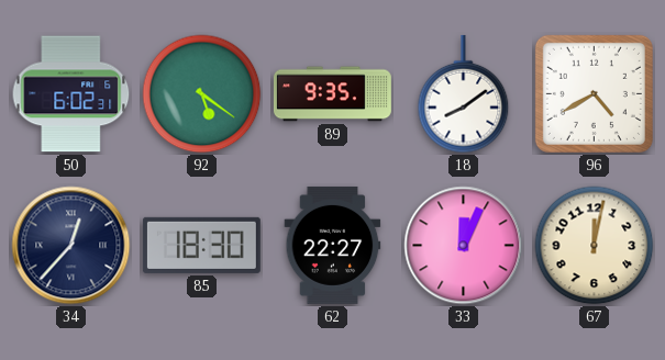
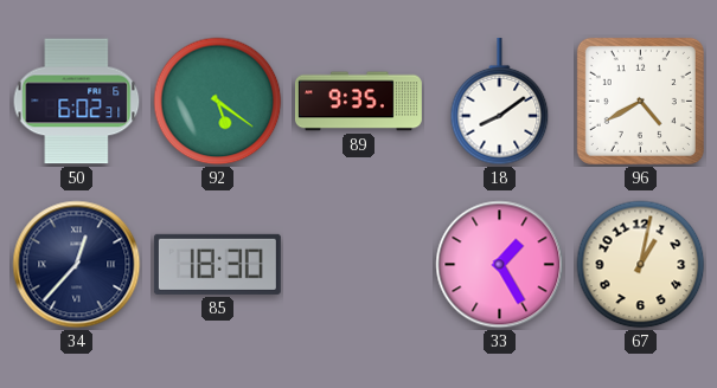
62: 22:27 -> none
33: 12:04 -> 1:25
67: 12:02 -> 1:02
